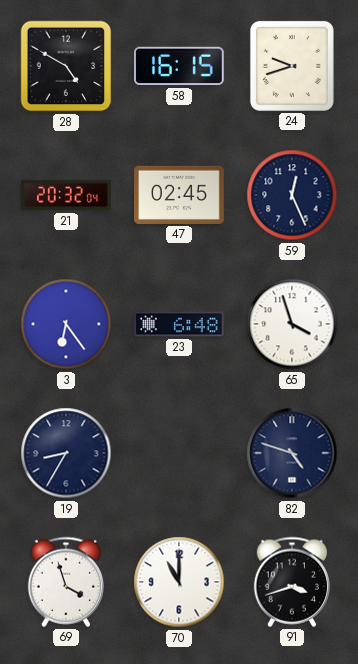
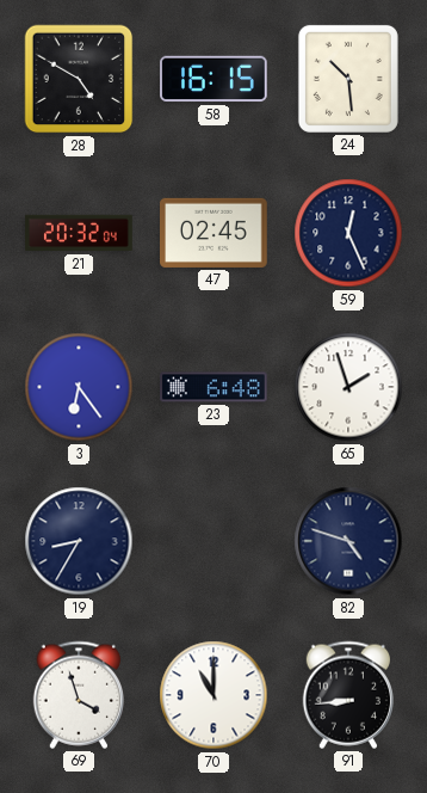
24: 9:42 -> 10:29
65: 3:57 -> 1:57
91: 3:42 -> 8:44
